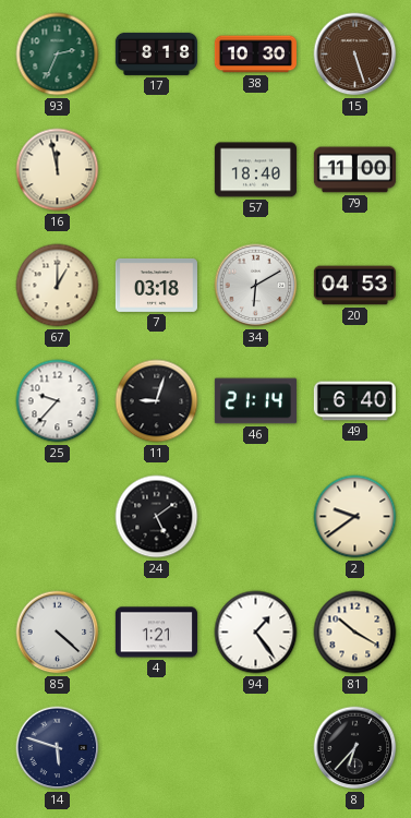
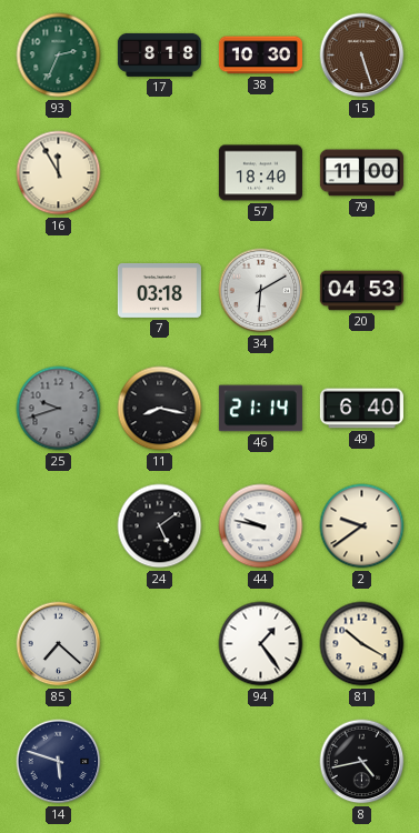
16: 11:58 -> 11:55
67: 1:00 -> none
25: 9:37 -> 9:42
25 dial: white -> grey
11: 9:03 -> 8:17
44: none -> 9:47
85: 4:22 -> 7:22
4: 1:21 -> none
8: 6:37 -> 4:43
